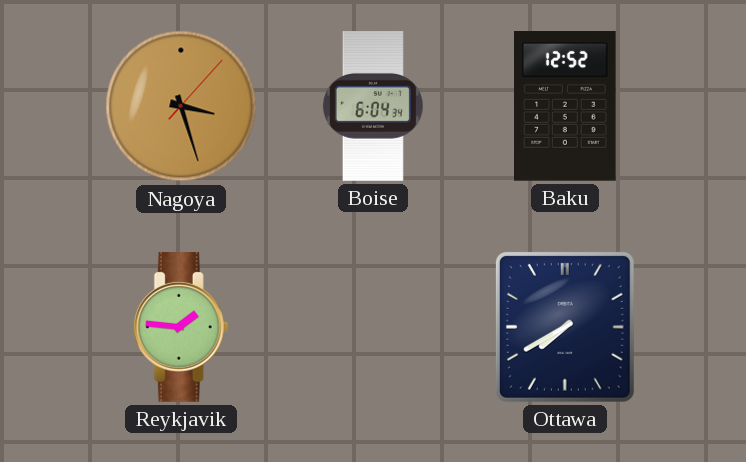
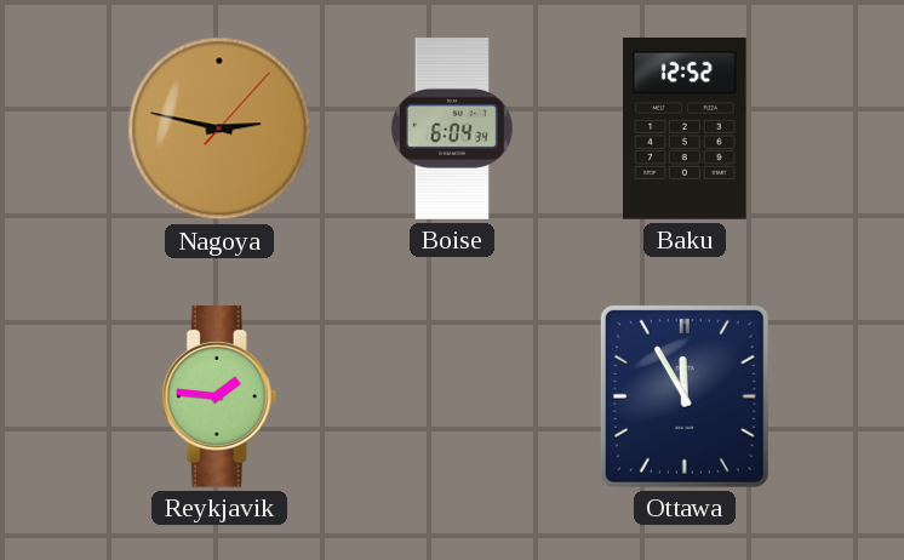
Nagoya: 3:27 -> 2:47
Ottawa: 7:40 -> 11:55
